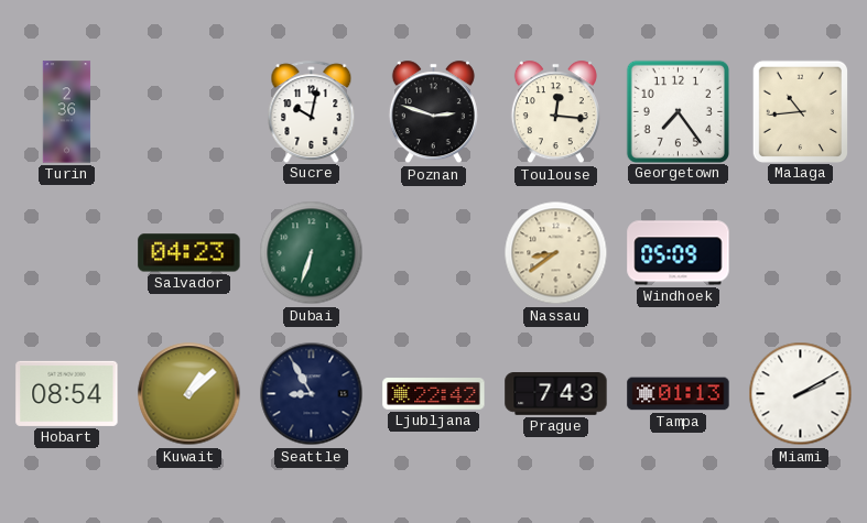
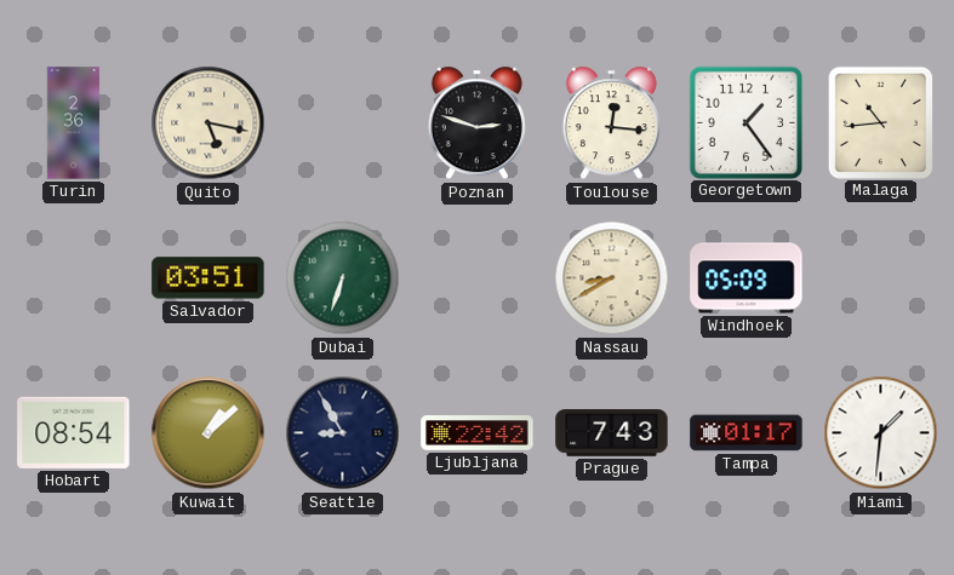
Quito: none -> 5:17
Sucre: 10:02 -> none
Georgetown: 7:24 -> 1:24
Salvador: 04:23 -> 03:51
Nassau: 8:39 -> 8:40
Tampa: 01:13 -> 01:17
Miami: 2:10 -> 1:31
